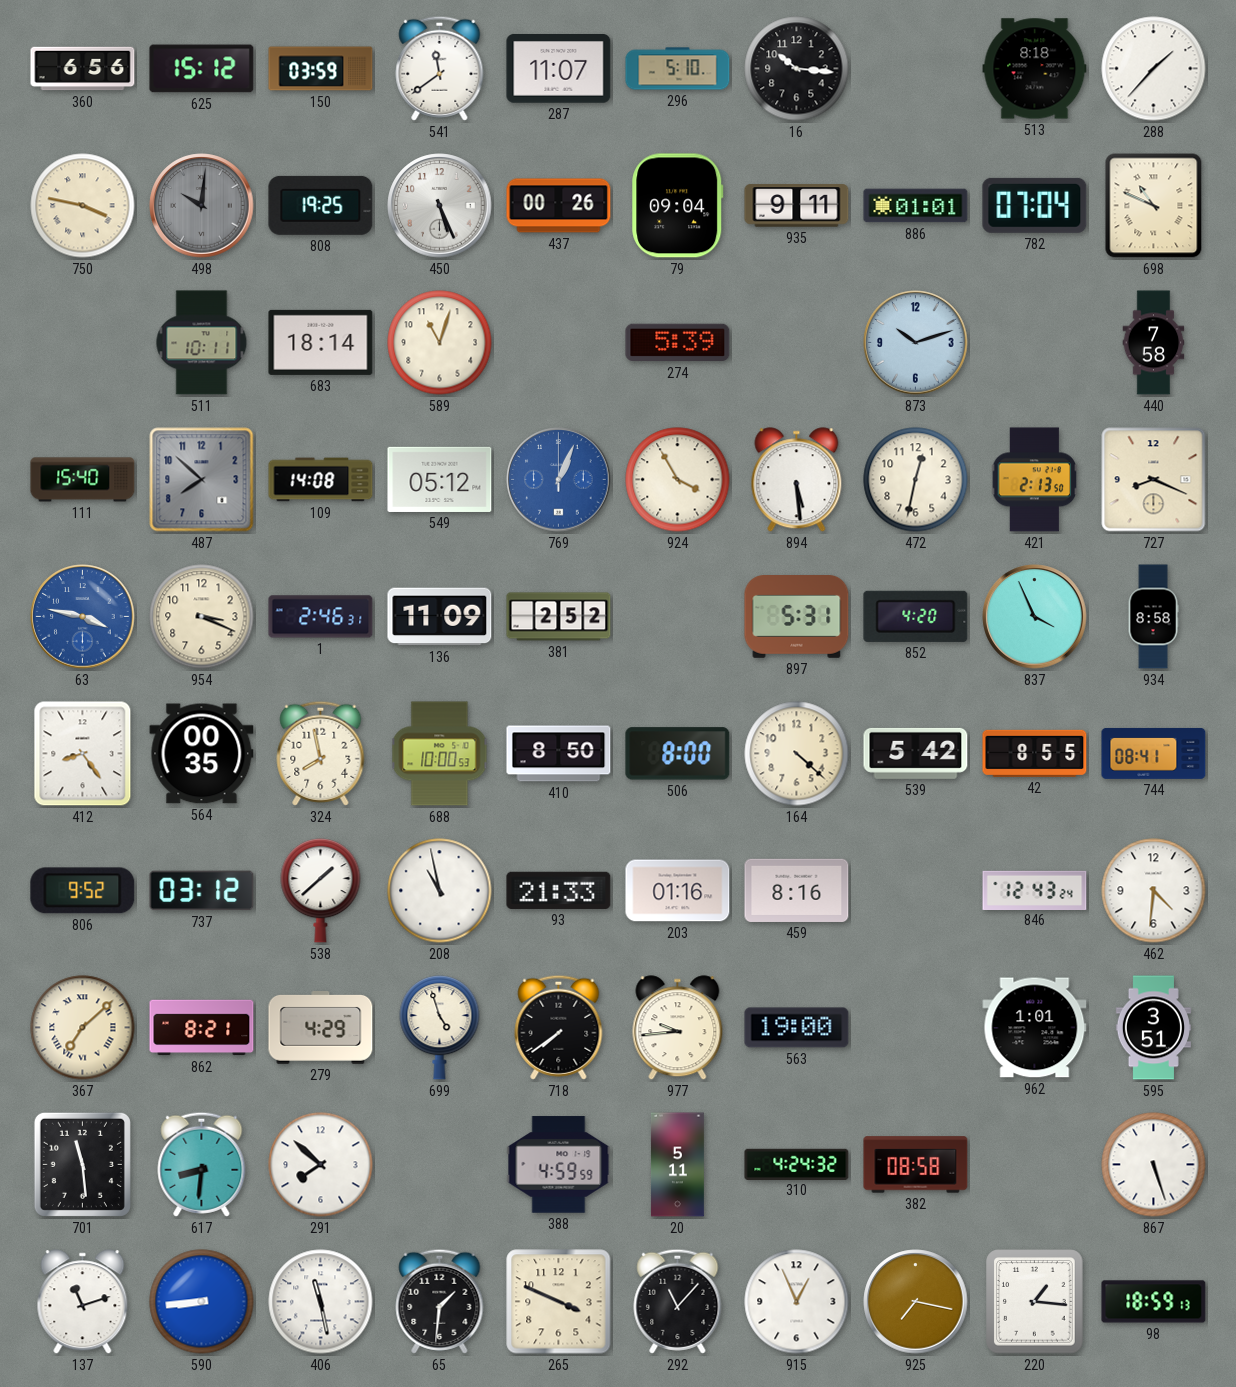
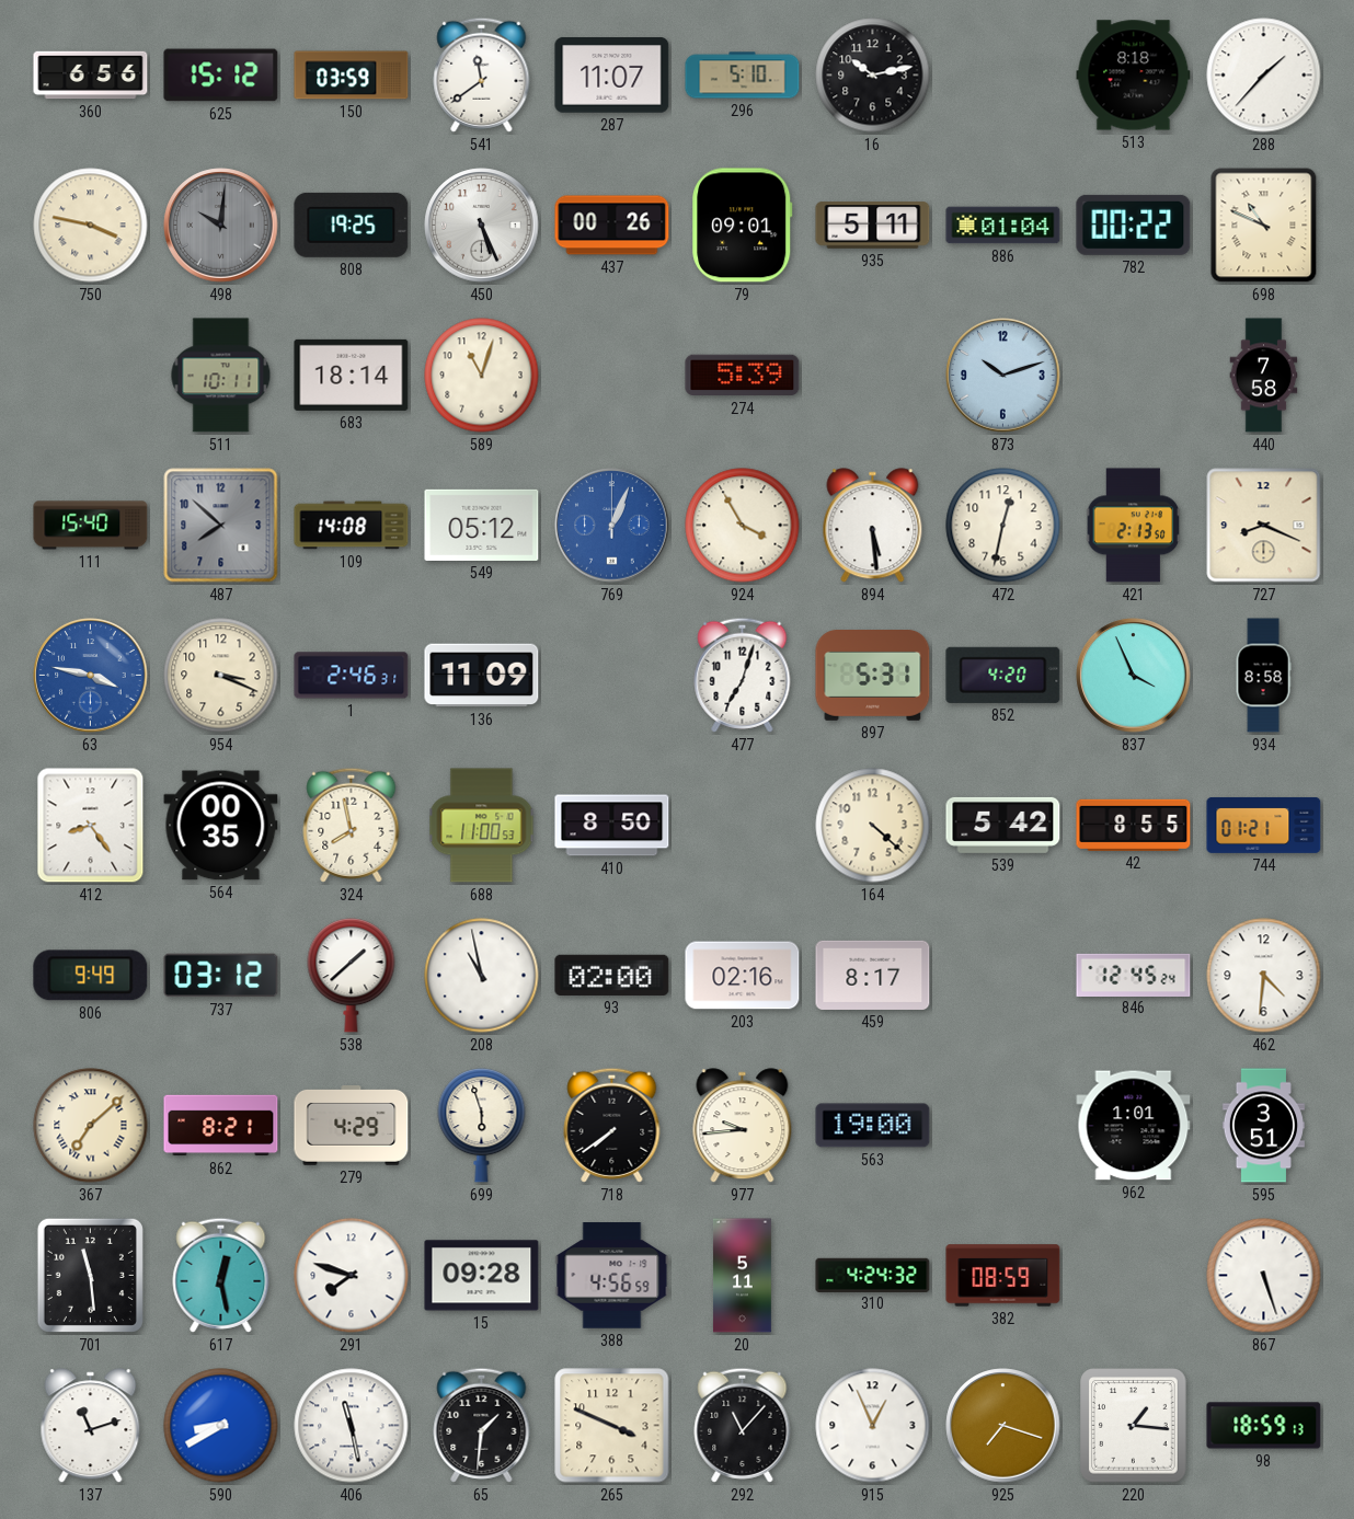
16: 10:16 -> 10:13
79: 09:04 -> 09:01
935: 9:11 -> 5:11
886: 01:01 -> 01:04
782: 07:04 -> 00:22
381: 2:52 -> none
477: none -> 7:03
688: 10:00 -> 11:00
506: 8:00 -> none
744: 08:41 -> 01:21
806: 9:52 -> 9:49
93: 21:33 -> 02:00
203: 01:16 -> 02:16
459: 8:16 -> 8:17
846: 12:43 -> 12:45
699: 4:57 -> 5:57
617: 8:31 -> 12:28
291: 7:52 -> 7:48
15: none -> 09:28
388: 4:59 -> 4:56
382: 08:58 -> 08:59
590: 8:44 -> 8:40
925: 7:17 -> 7:18
